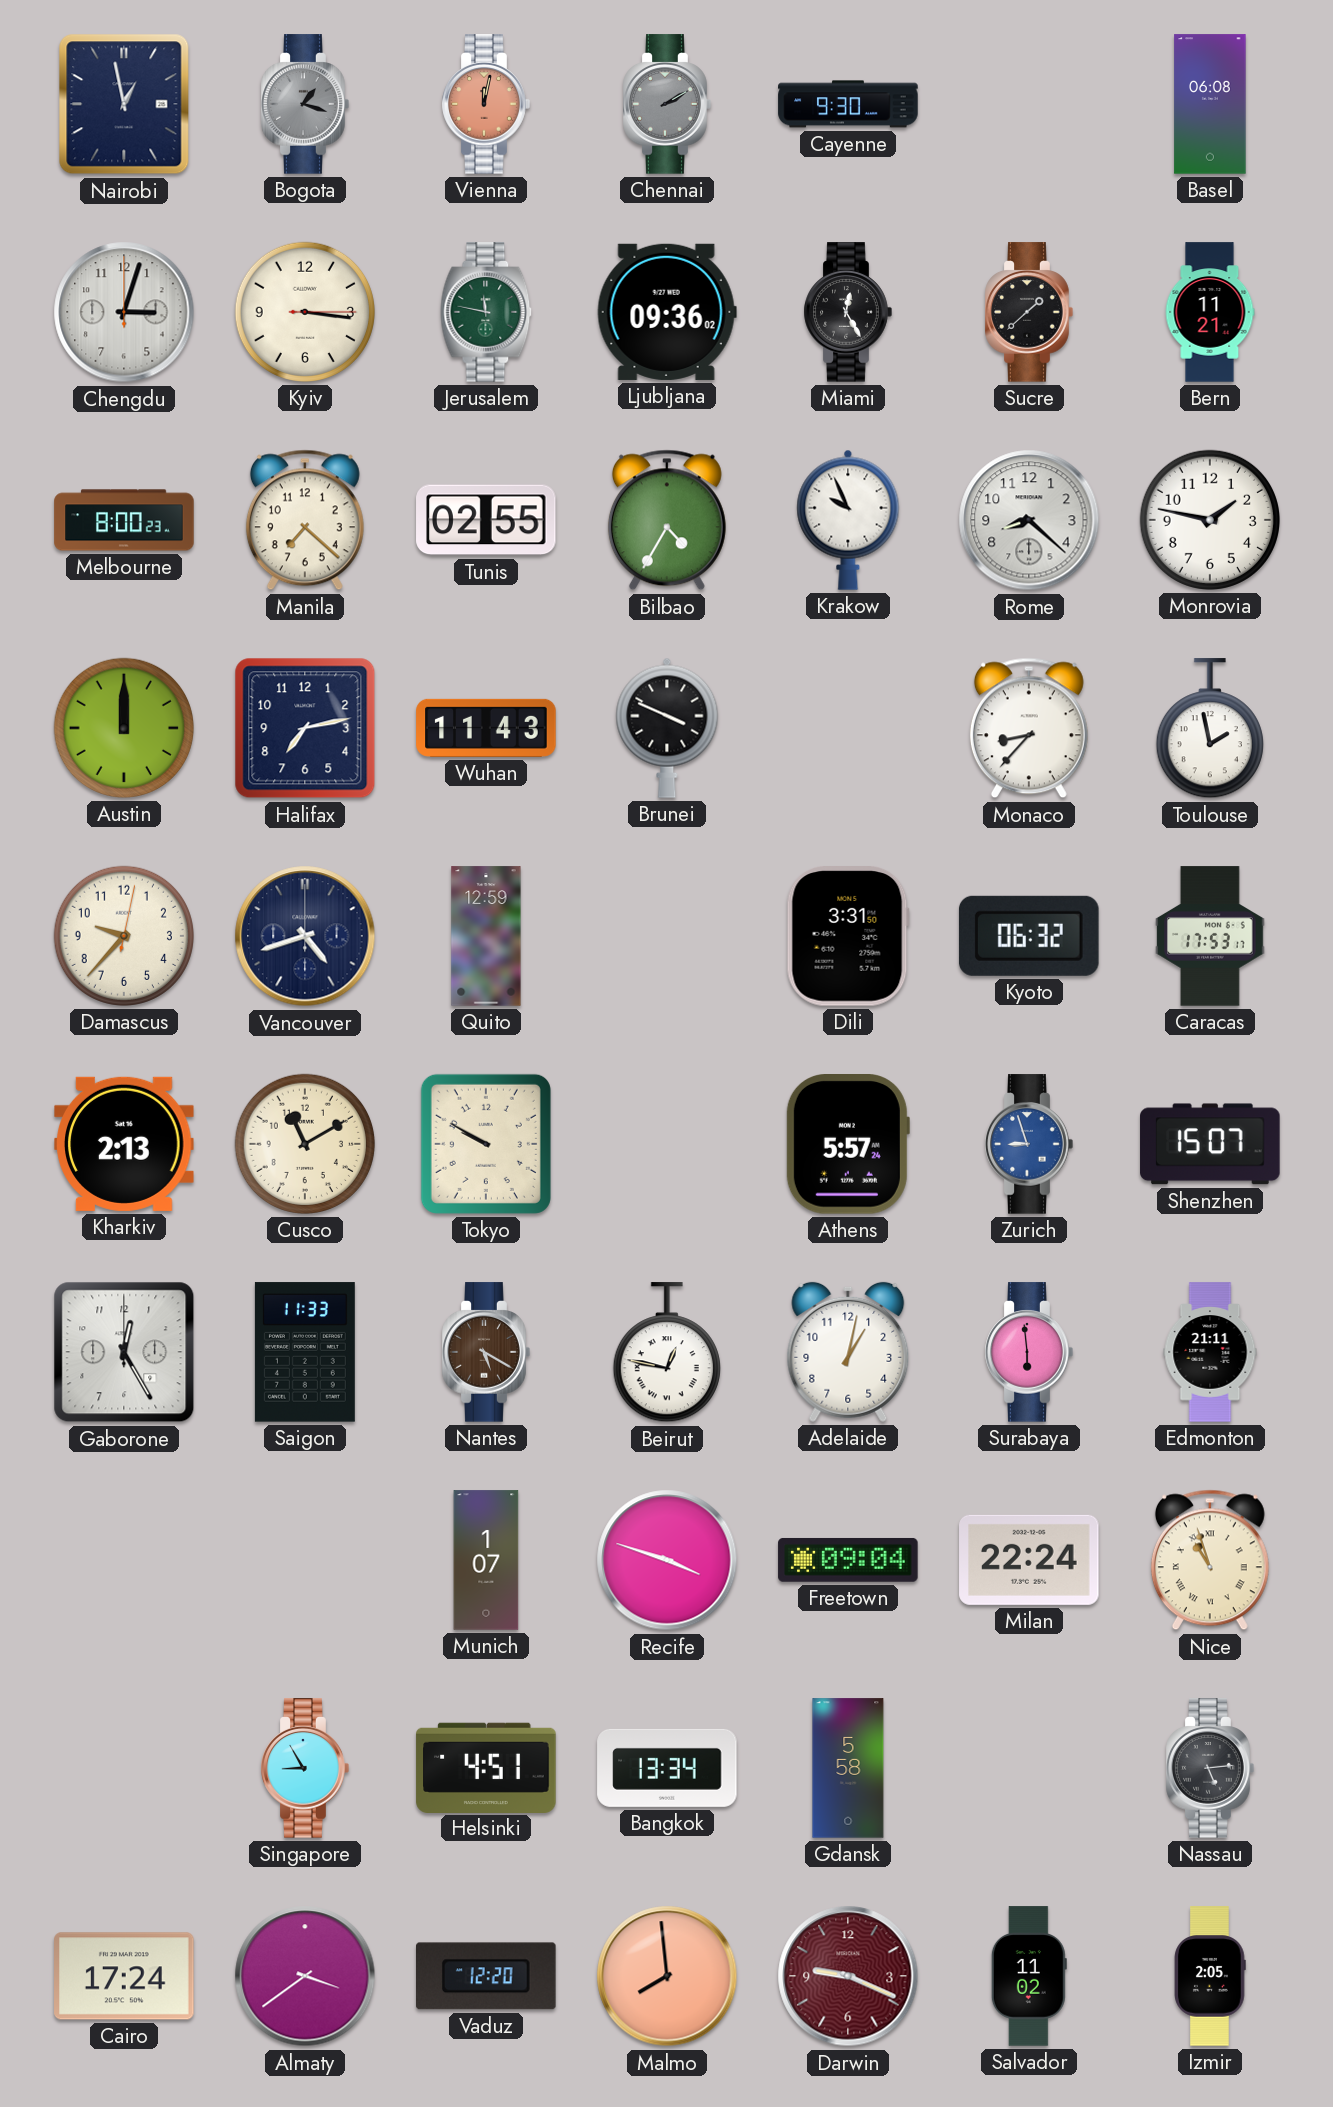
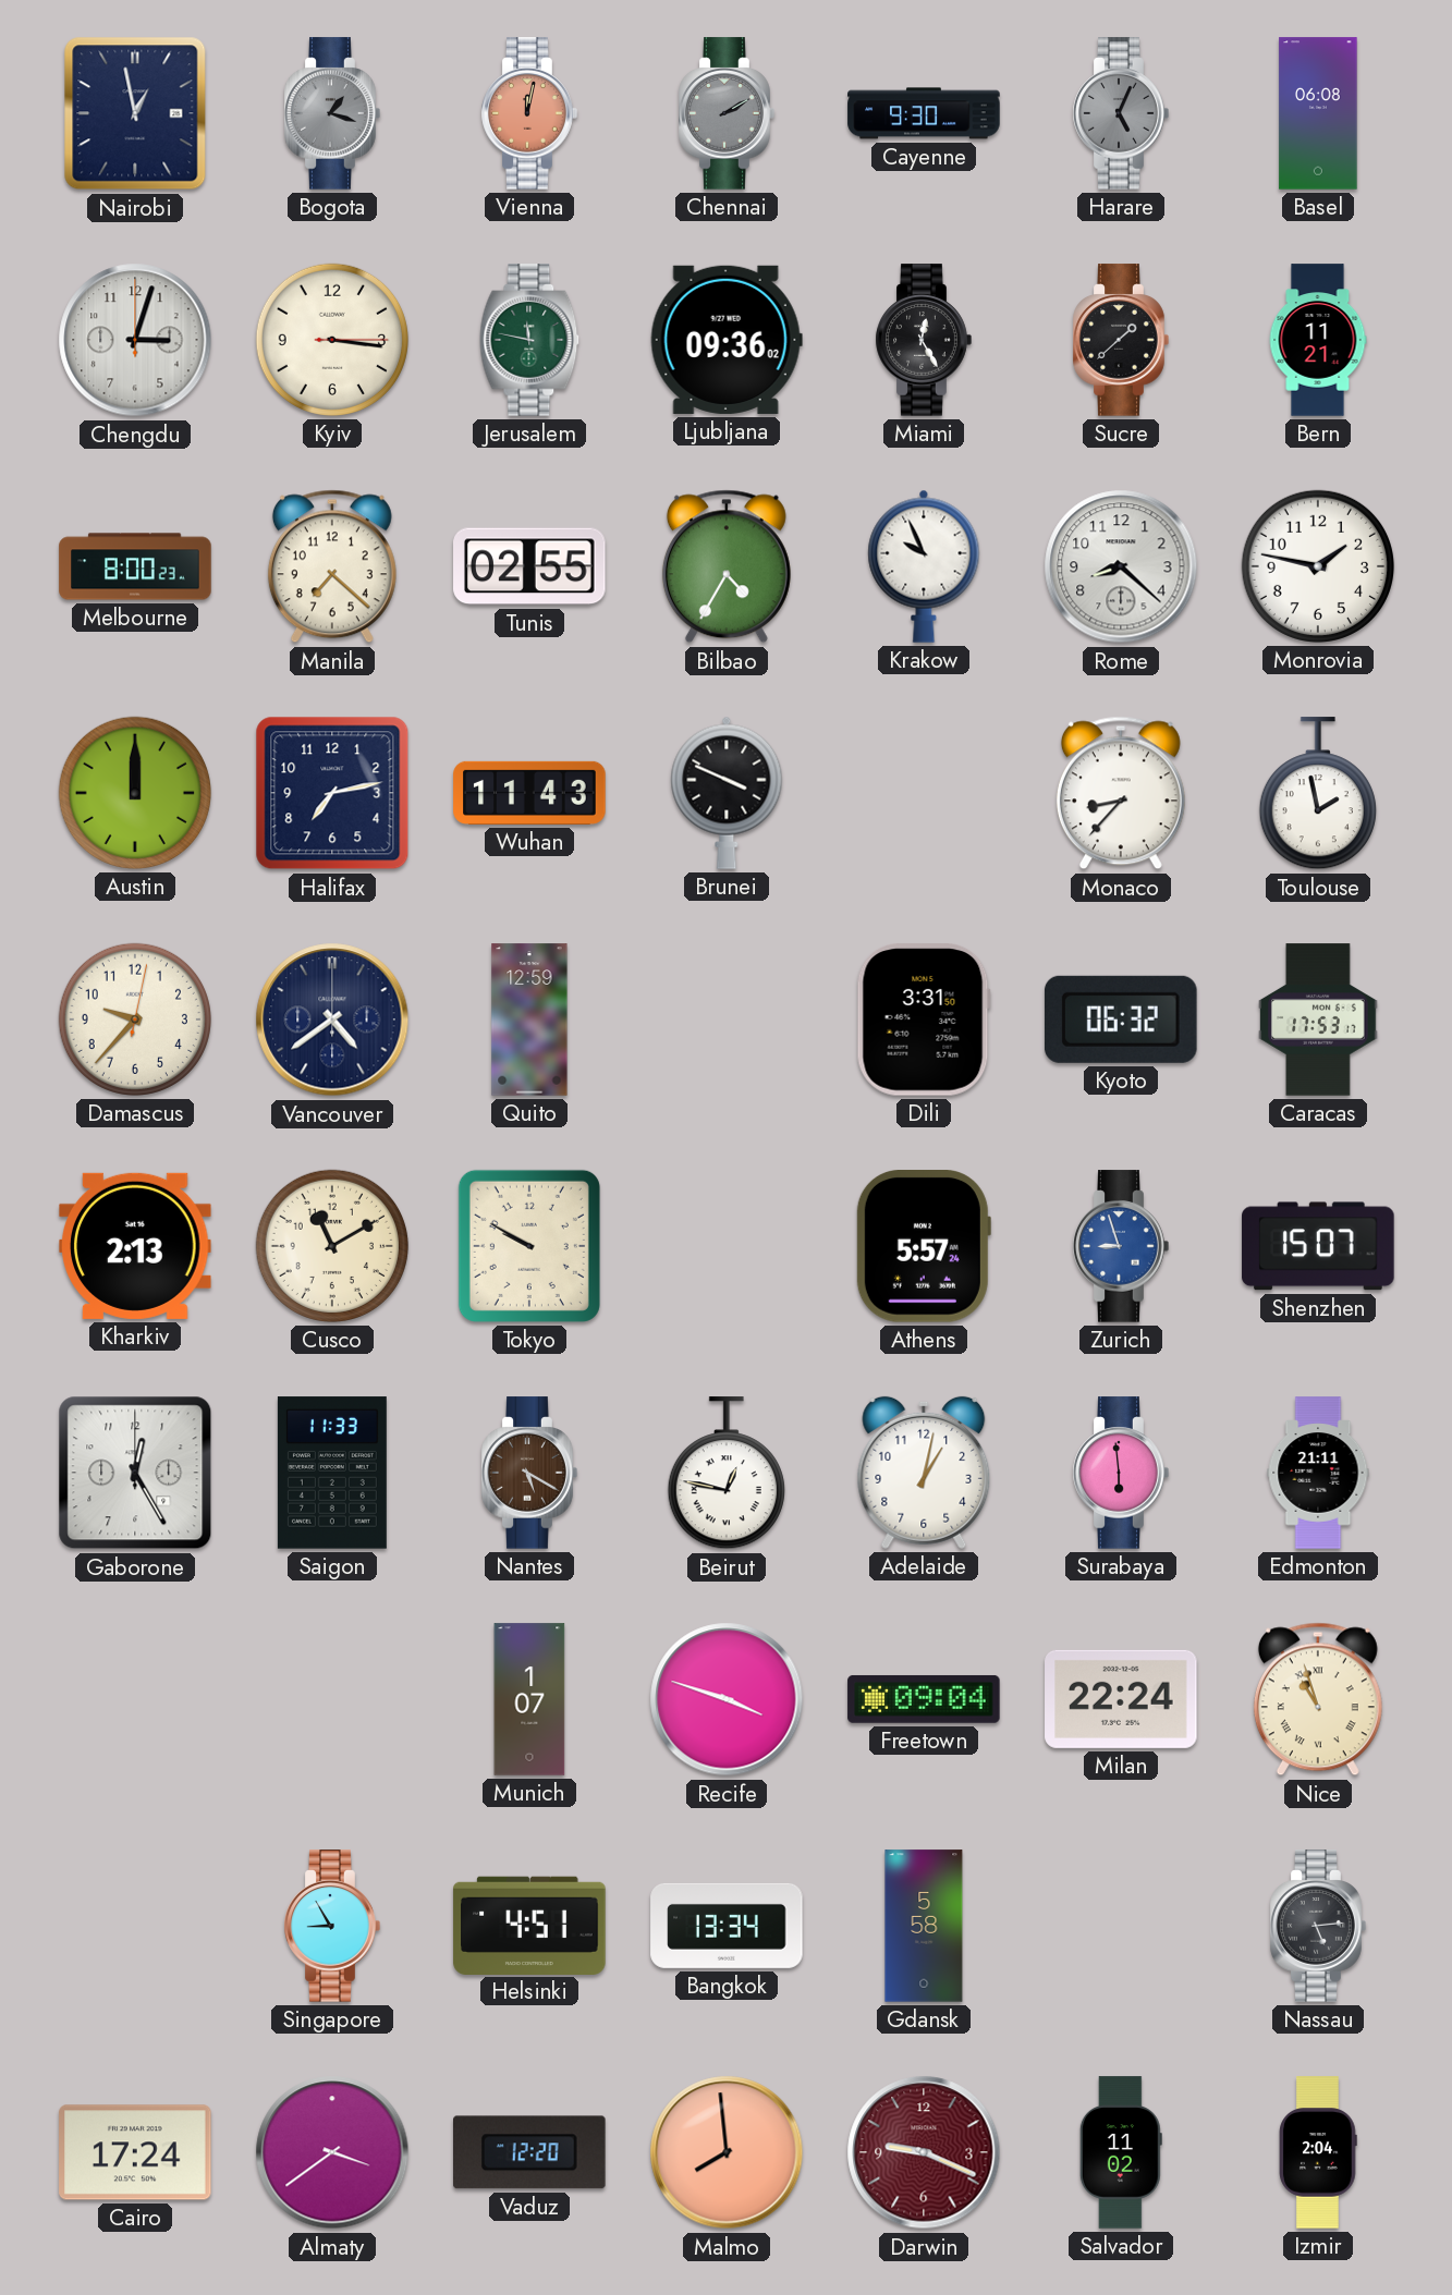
Harare: none -> 5:04
Vancouver: 4:42 -> 4:39
Izmir: 2:05 -> 2:04
